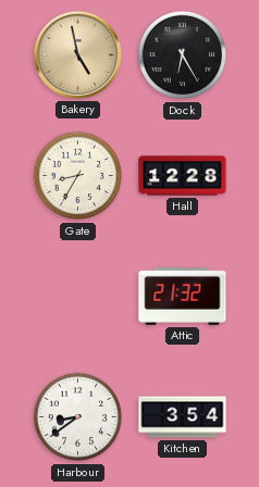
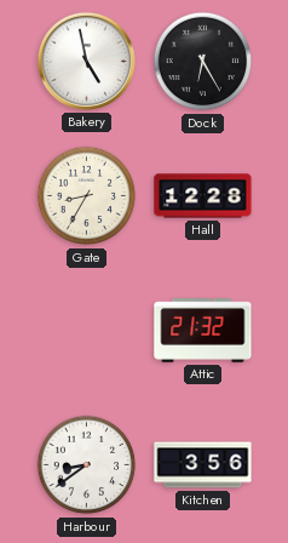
Bakery dial: champagne -> white
Kitchen: 3:54 -> 3:56
